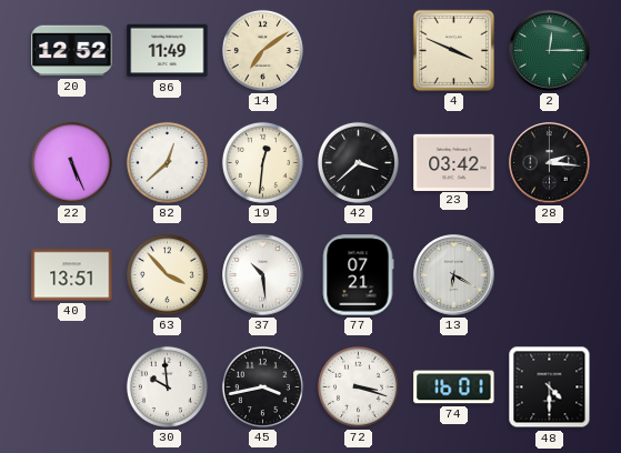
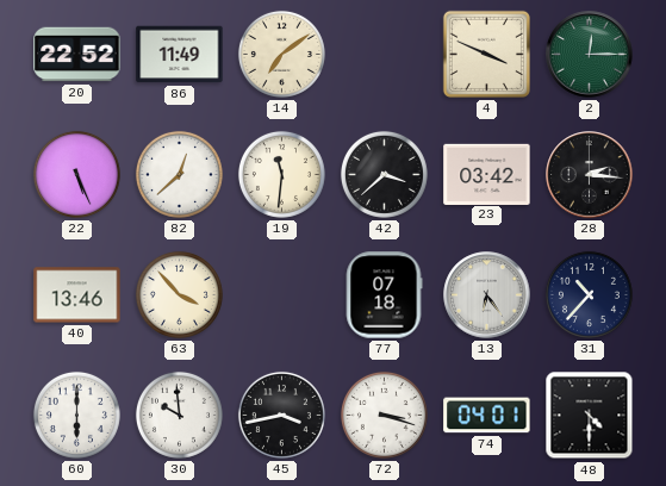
20: 12:52 -> 22:52
19: 12:31 -> 11:31
40: 13:51 -> 13:46
37: 10:29 -> none
77: 07:21 -> 07:18
13: 6:20 -> 6:24
31: none -> 10:37
60: none -> 6:00
74: 16:01 -> 04:01
